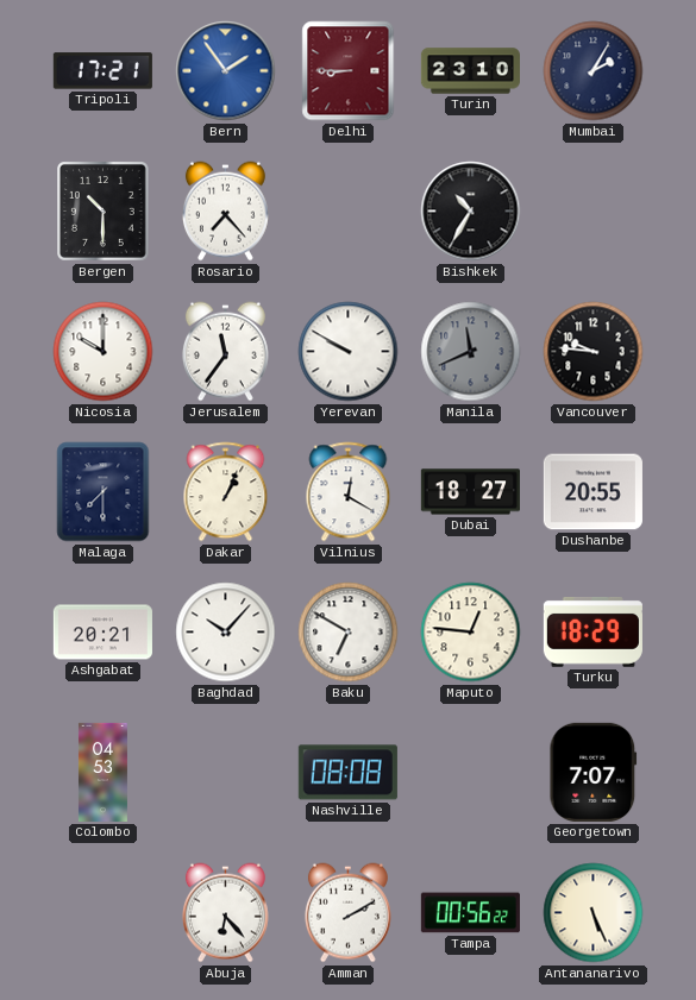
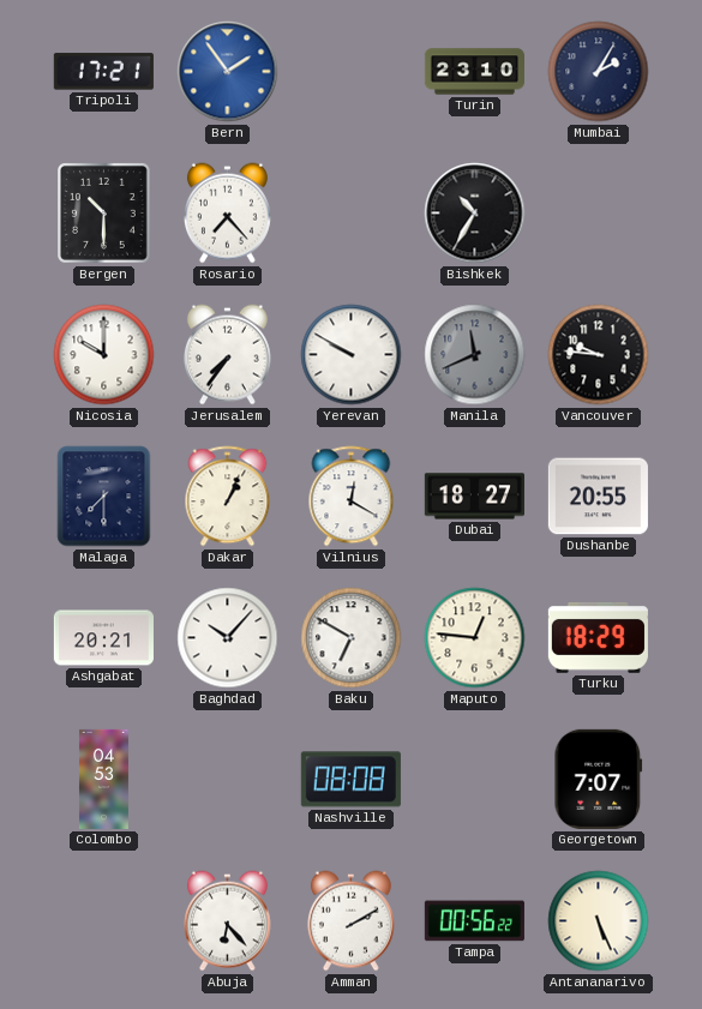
Delhi: 8:45 -> none
Jerusalem: 11:36 -> 7:36
